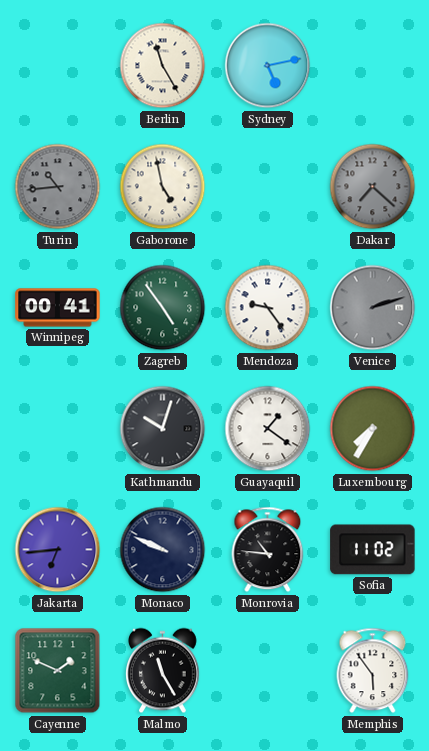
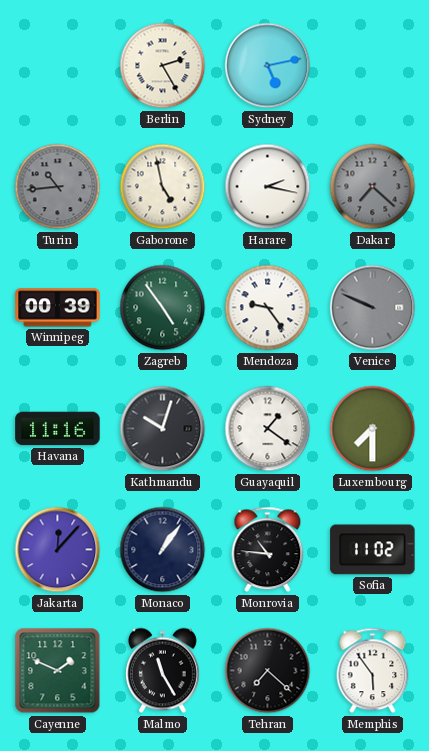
Berlin: 11:25 -> 2:25
Harare: none -> 2:17
Winnipeg: 00:41 -> 00:39
Venice: 2:12 -> 9:49
Havana: none -> 11:16
Luxembourg: 7:35 -> 7:30
Jakarta: 6:44 -> 12:07
Monaco: 9:49 -> 1:06
Tehran: none -> 7:22
